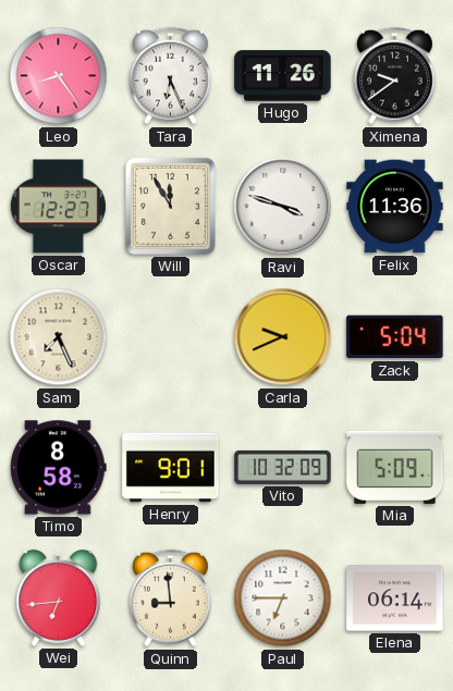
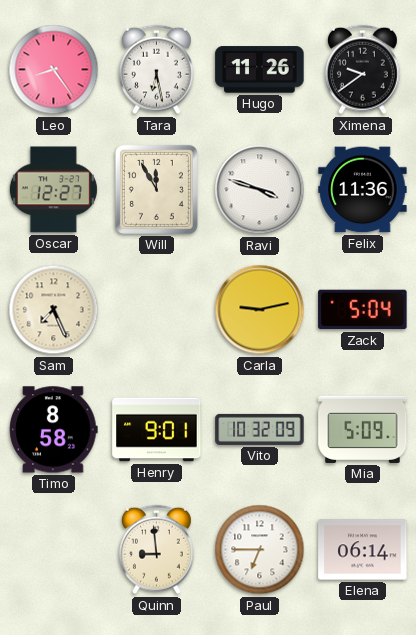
Tara: 6:26 -> 6:28
Carla: 9:41 -> 9:13
Wei: 6:44 -> none
